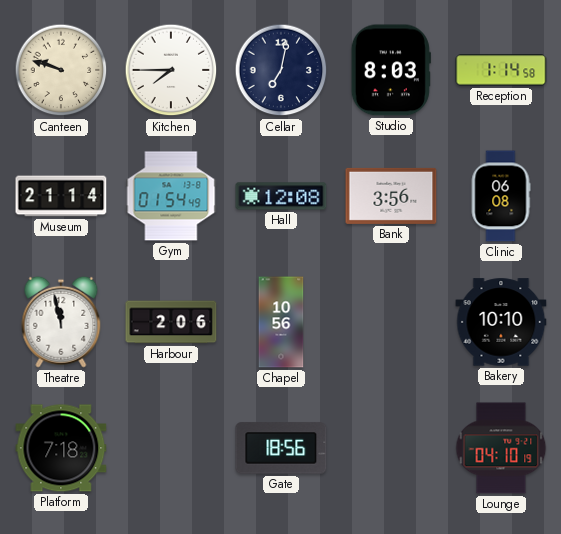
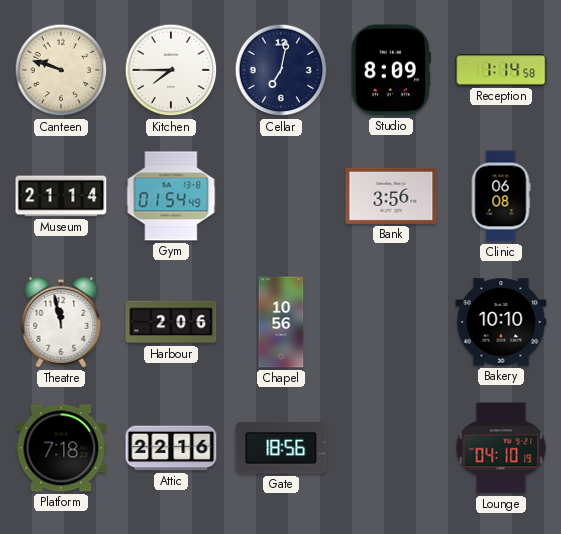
Studio: 8:03 -> 8:09
Hall: 12:08 -> none
Attic: none -> 22:16
